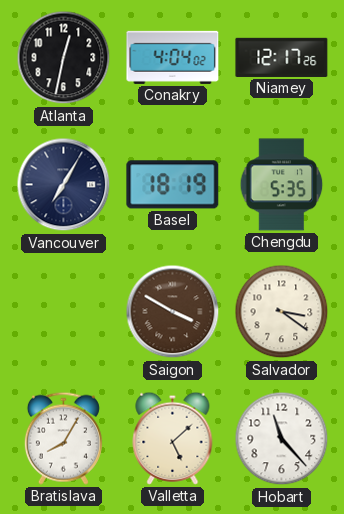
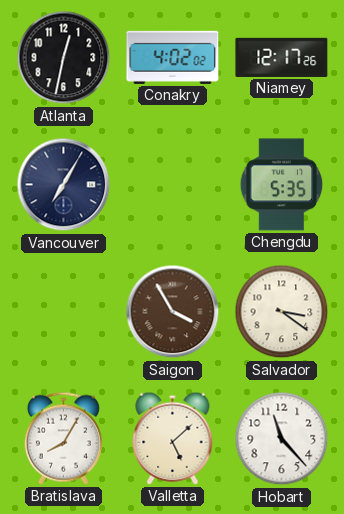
Conakry: 4:04 -> 4:02
Basel: 18:19 -> none
Saigon: 3:50 -> 3:55
